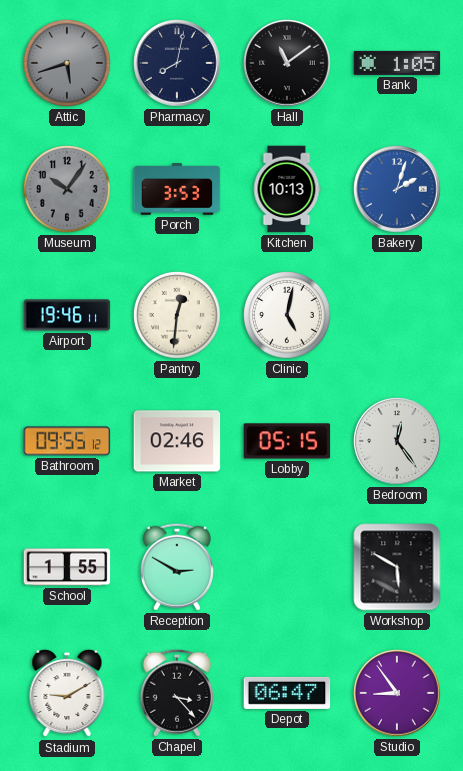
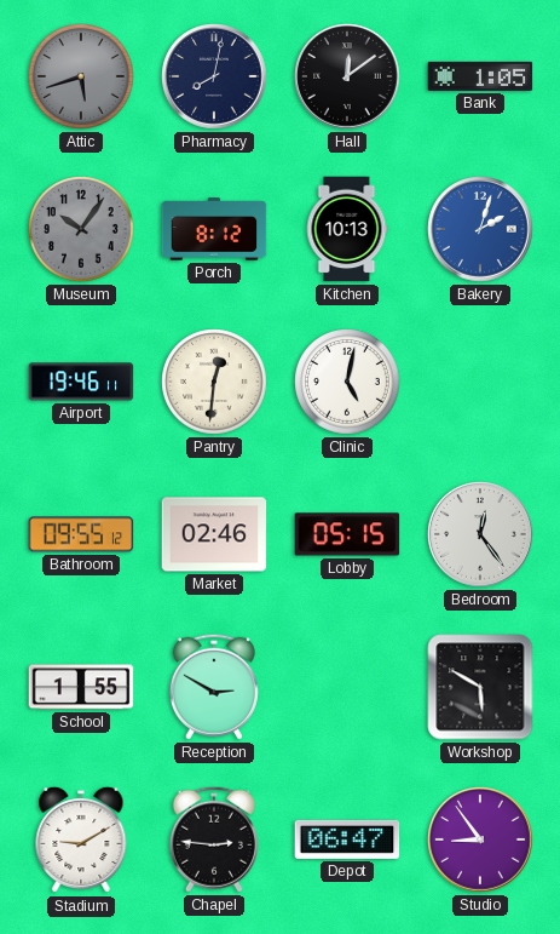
Hall: 11:09 -> 12:09
Porch: 3:53 -> 8:12
Chapel: 3:23 -> 2:46
